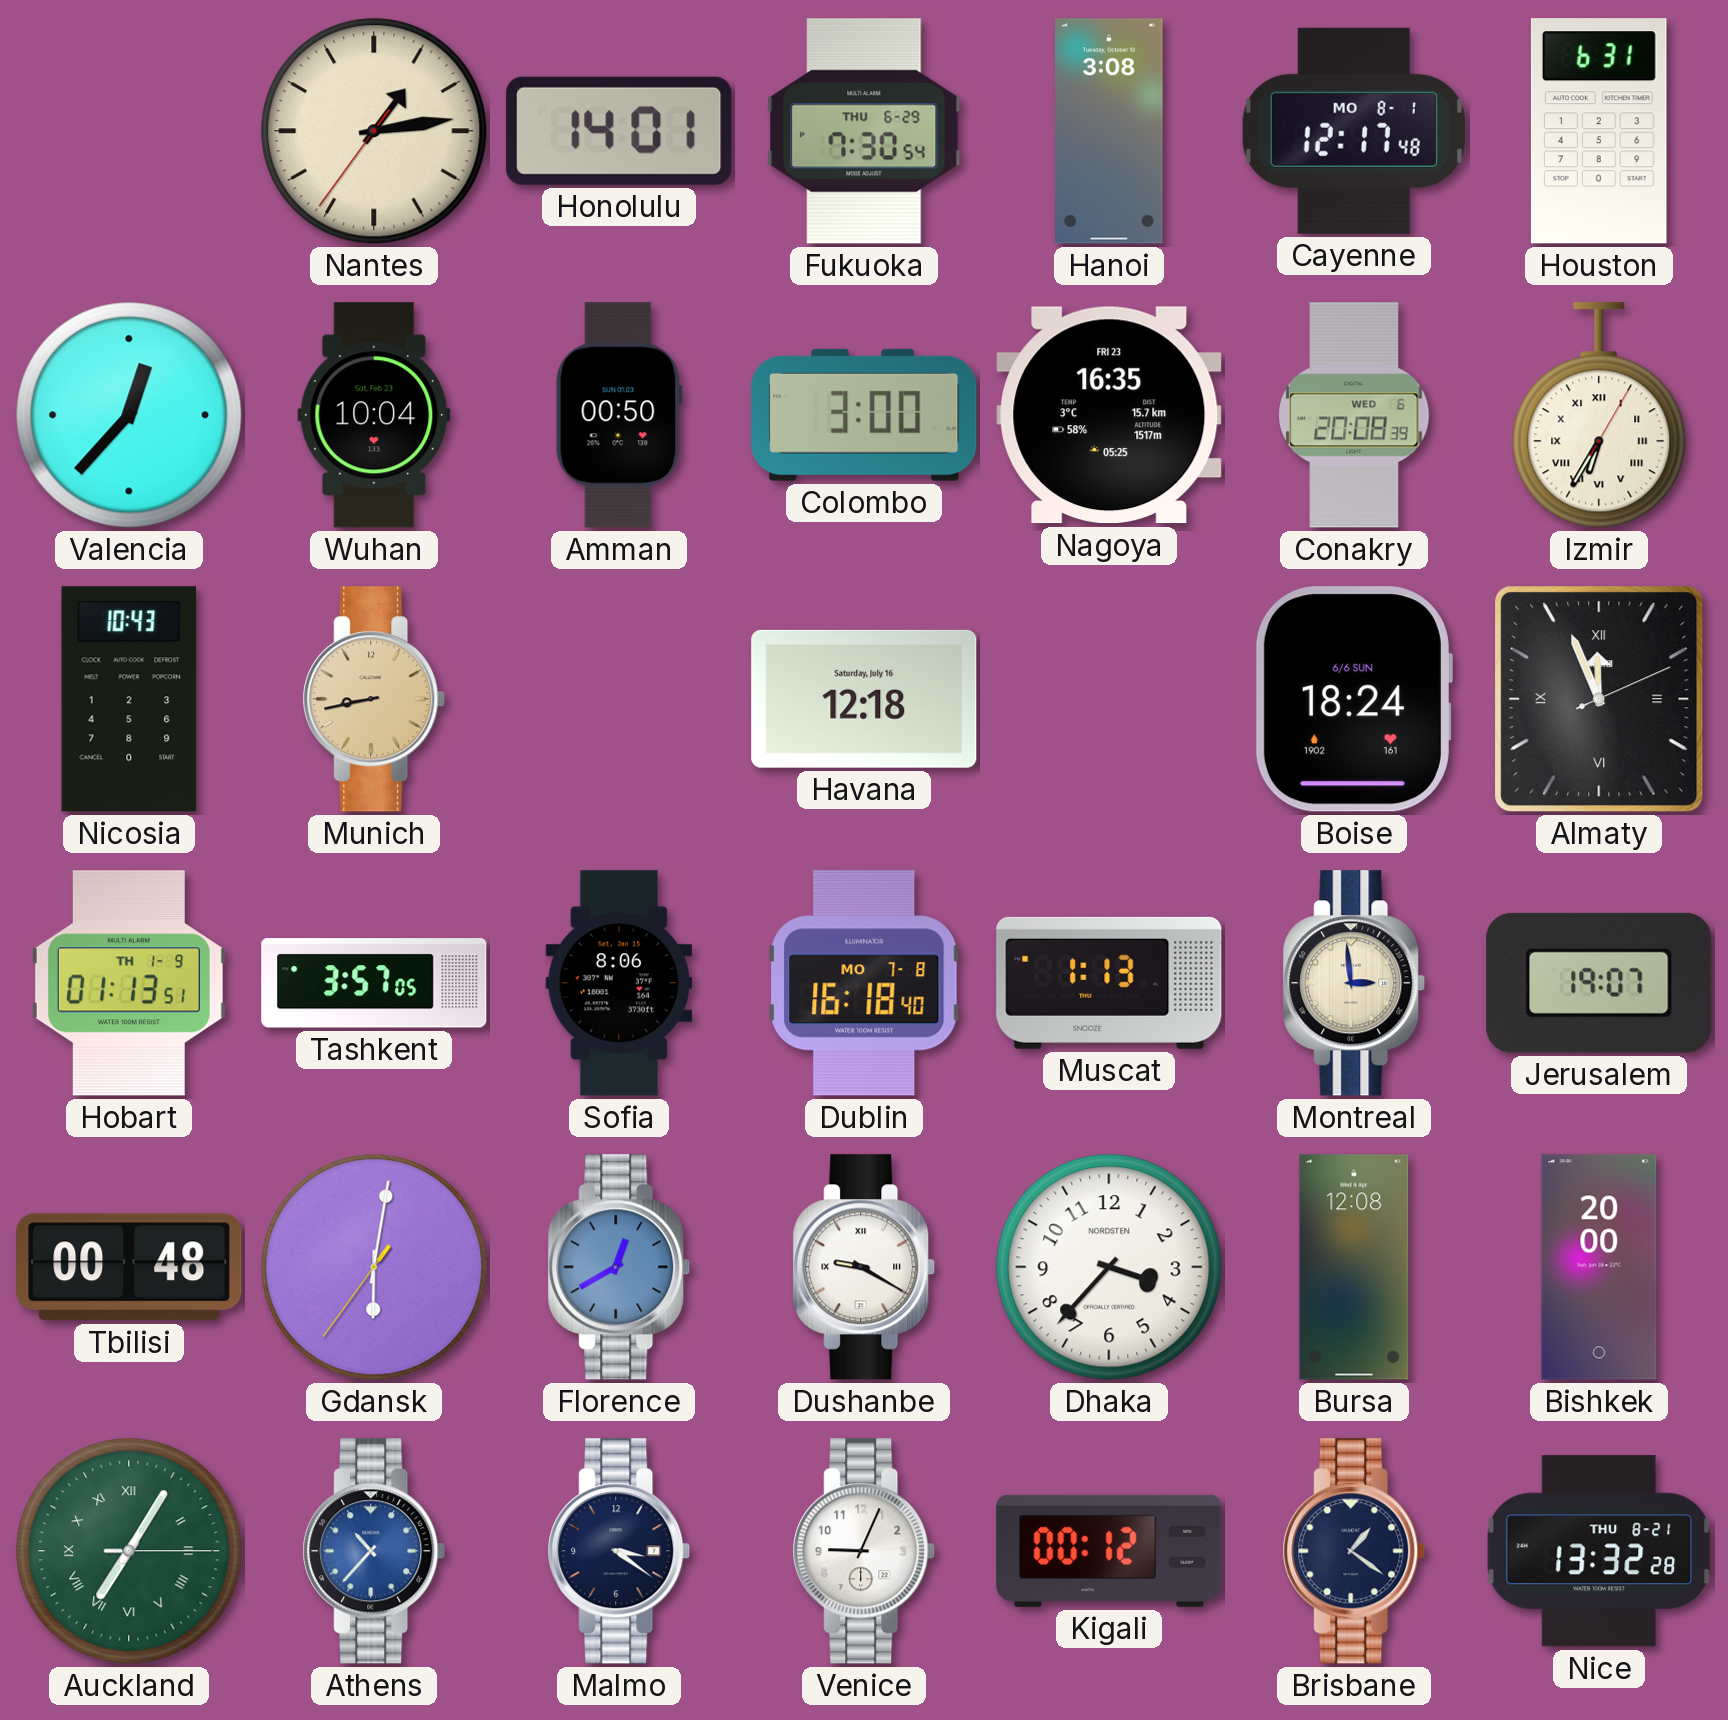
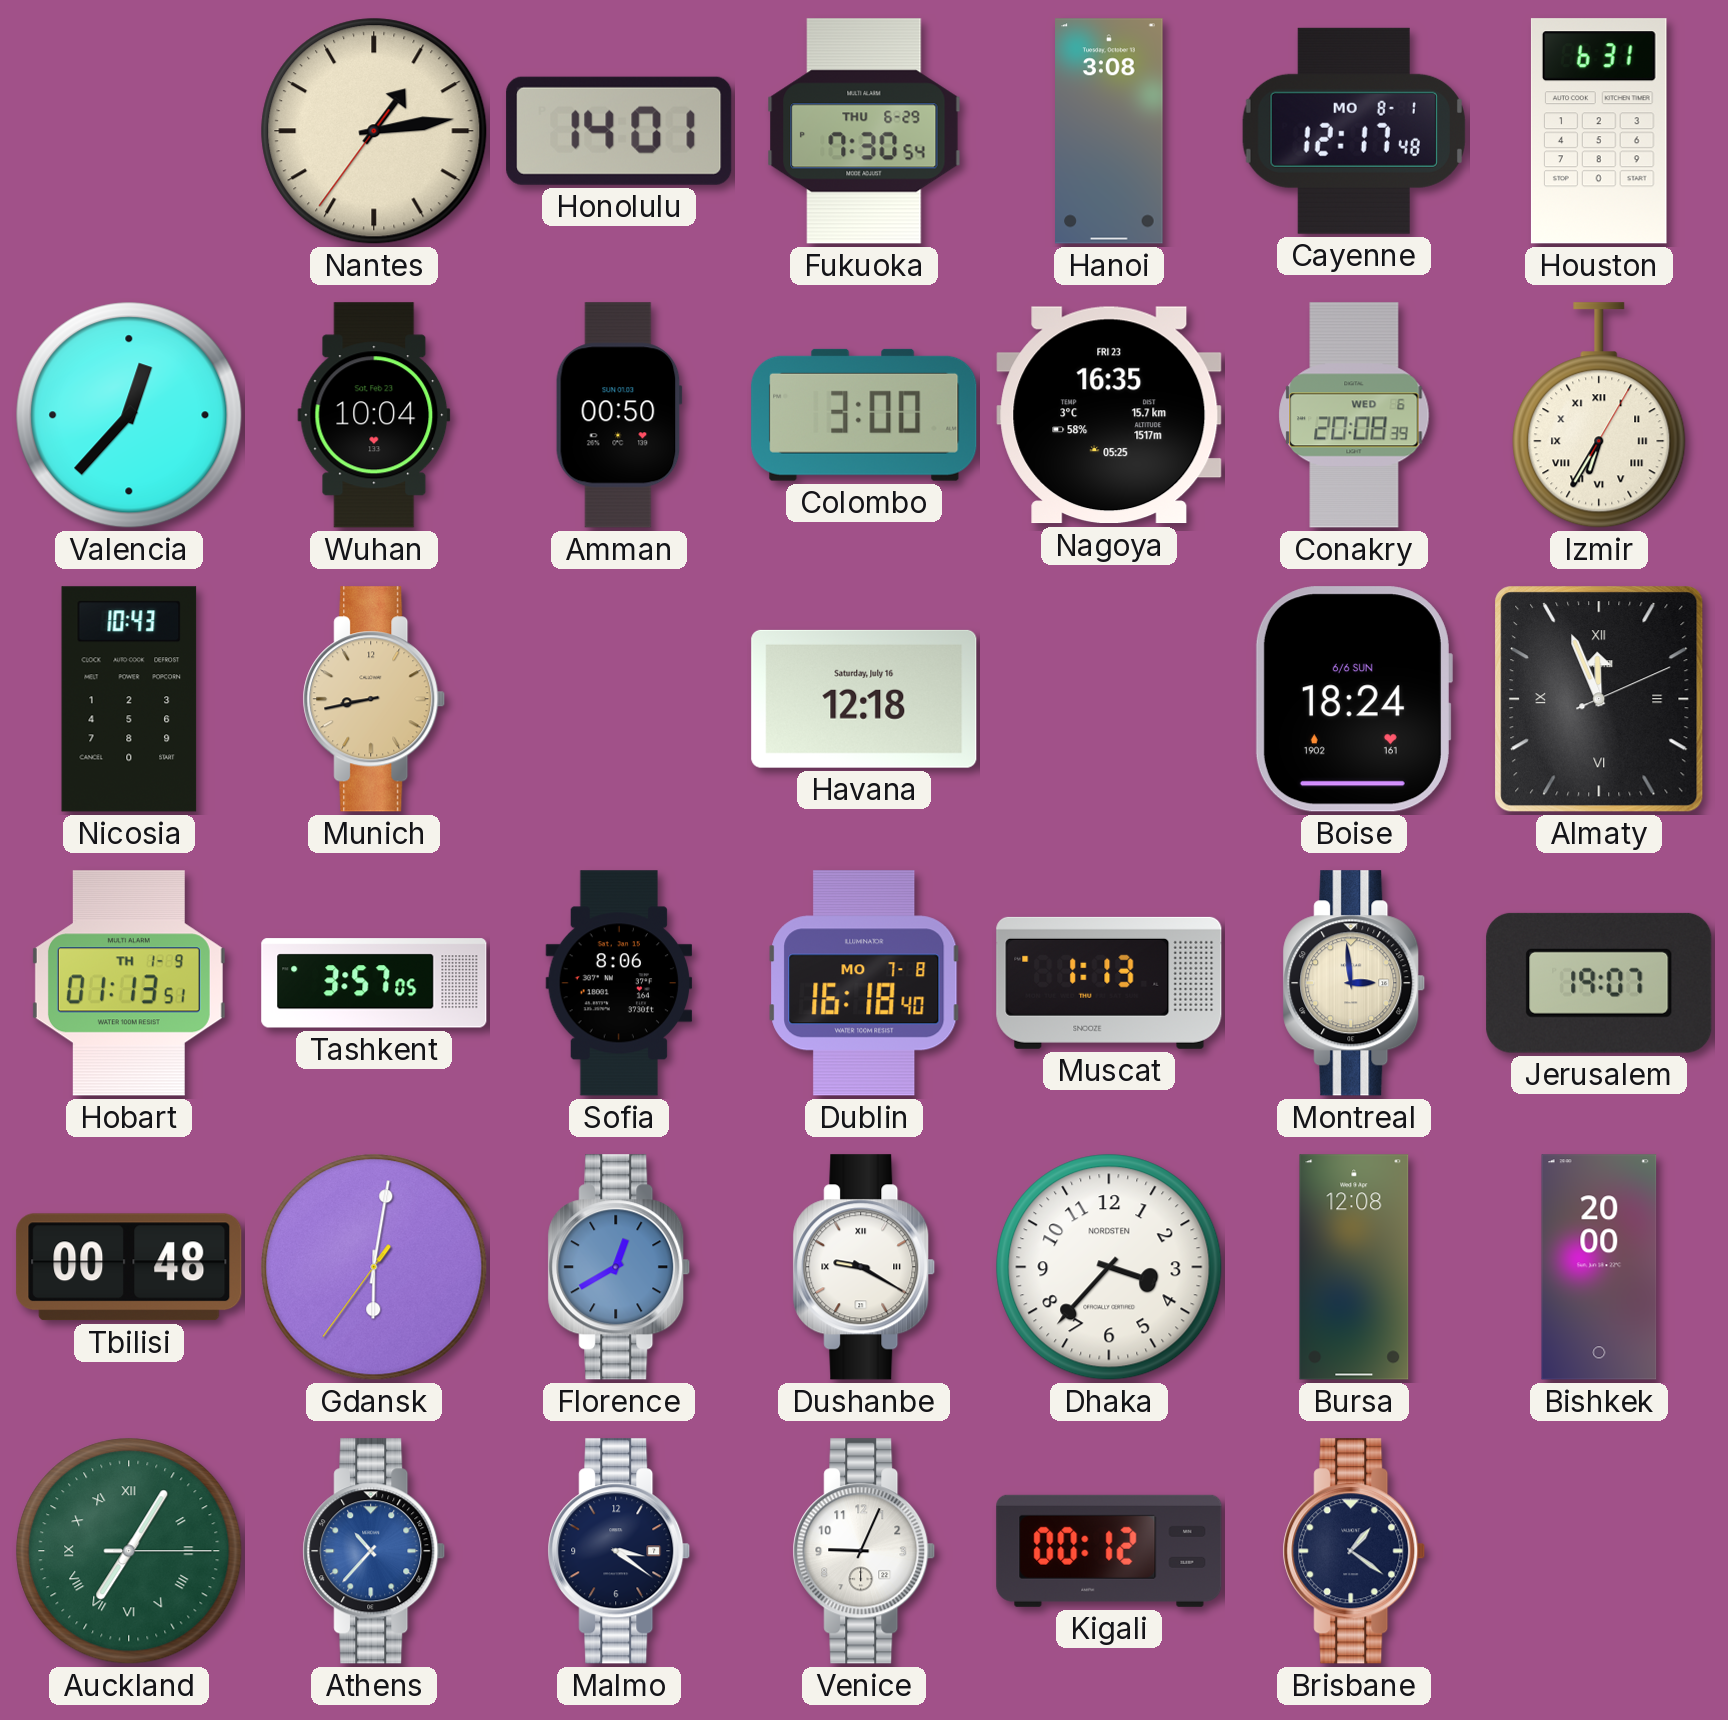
Nice: 13:32 -> none
